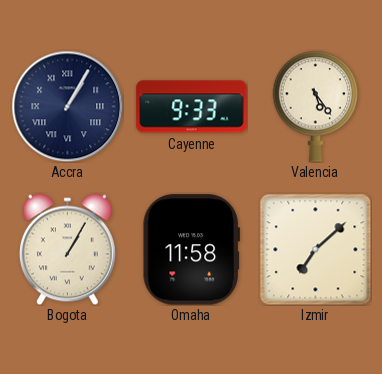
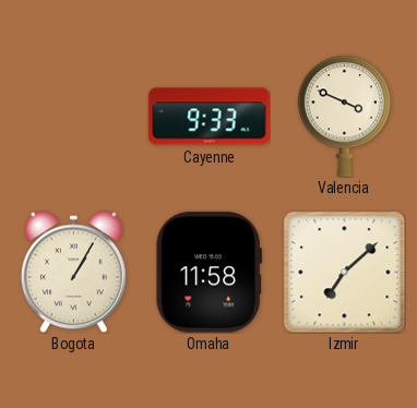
Accra: 1:05 -> none
Valencia: 5:24 -> 3:49
